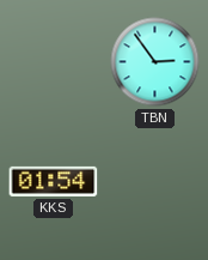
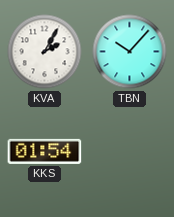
KVA: none -> 2:05
TBN: 2:54 -> 10:07
